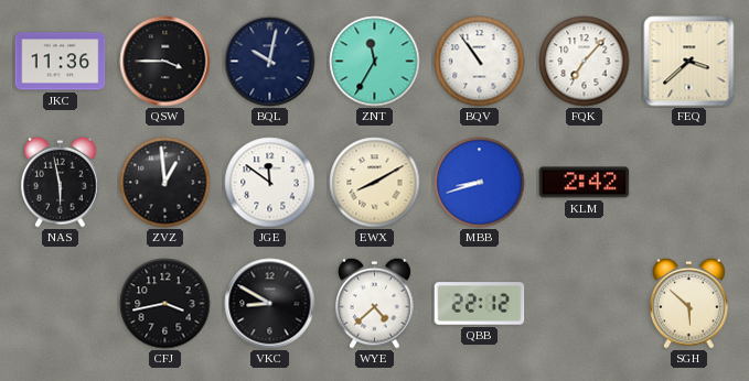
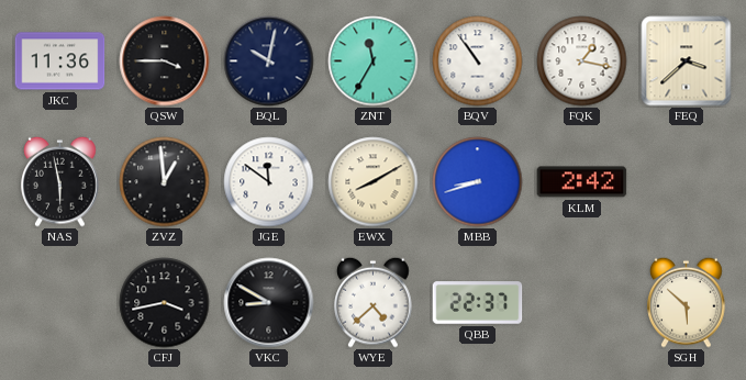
FQK: 7:07 -> 1:17
QBB: 22:12 -> 22:37
